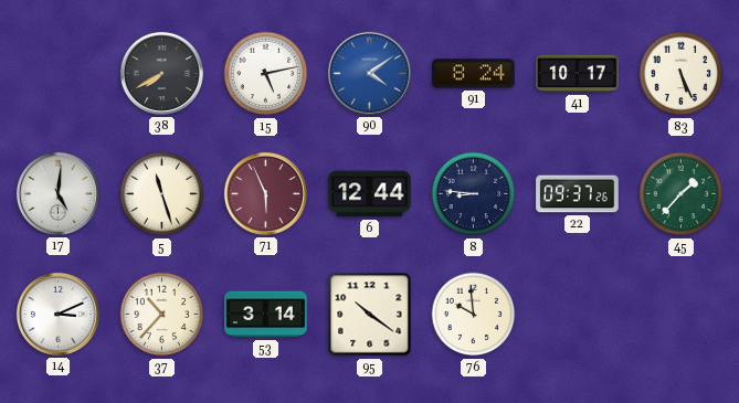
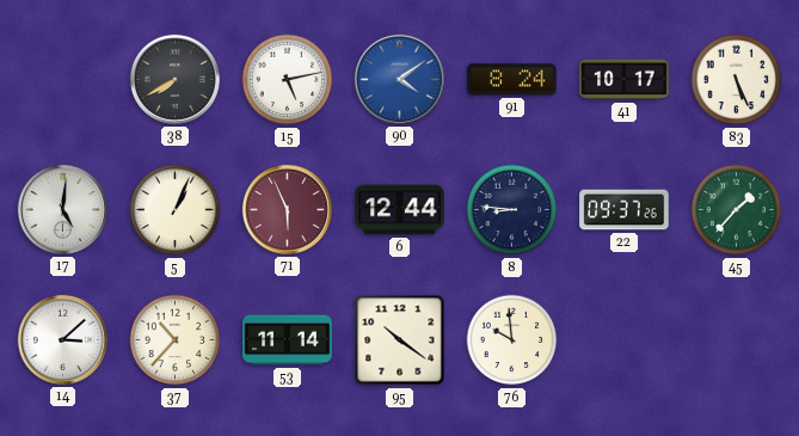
5: 11:27 -> 1:04
14: 3:11 -> 3:08
53: 3:14 -> 11:14
